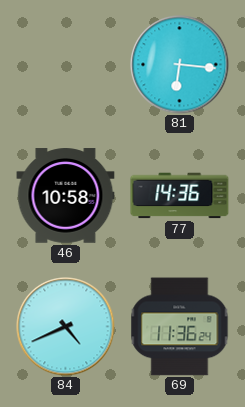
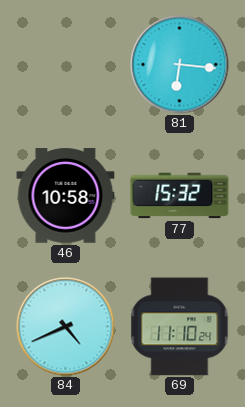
77: 14:36 -> 15:32
69: 11:36 -> 11:10
